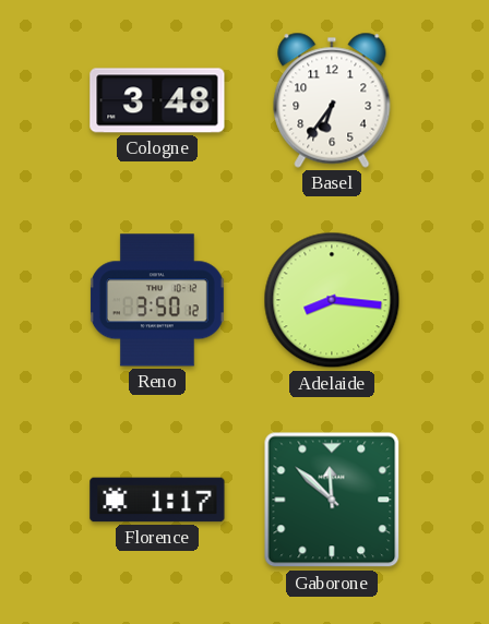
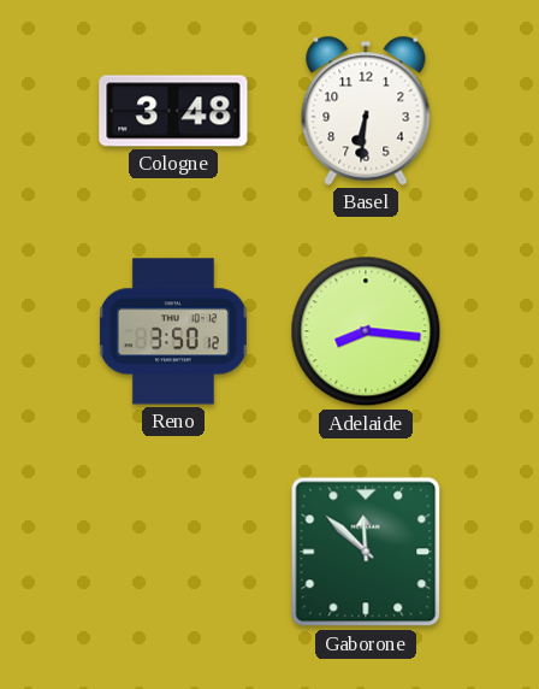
Basel: 6:36 -> 6:31
Florence: 1:17 -> none
